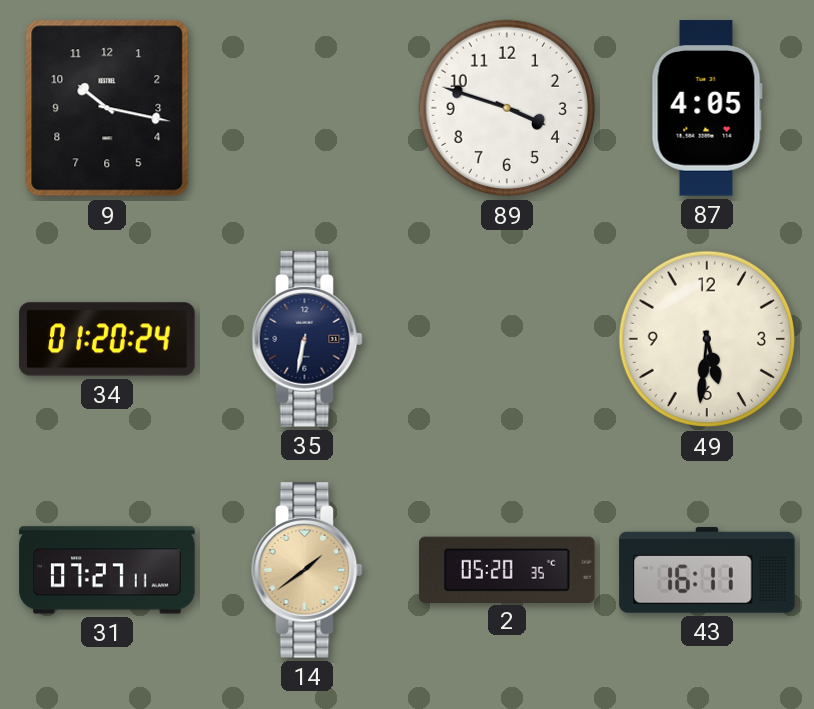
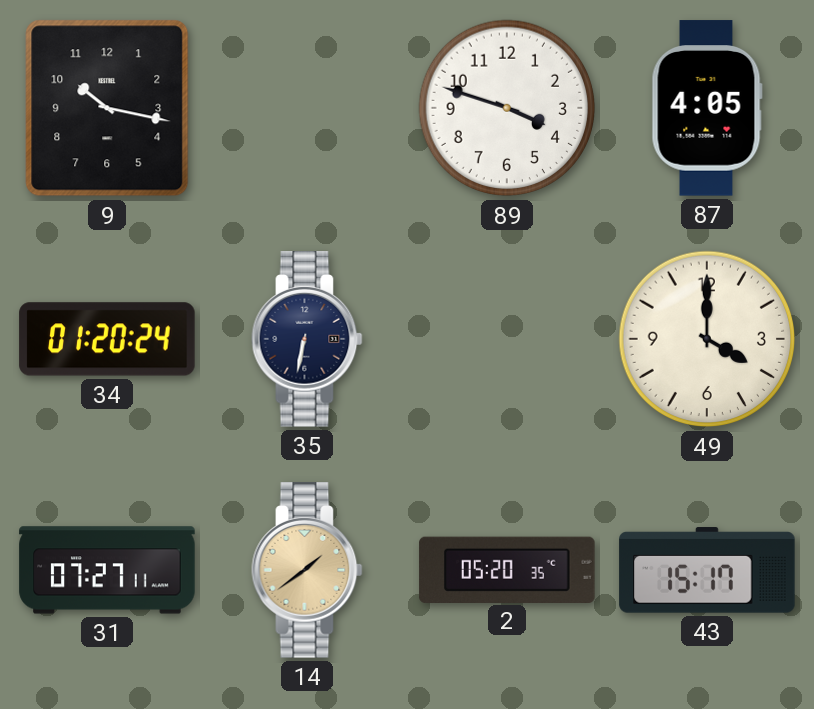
49: 5:31 -> 4:00
43: 16:11 -> 15:17
